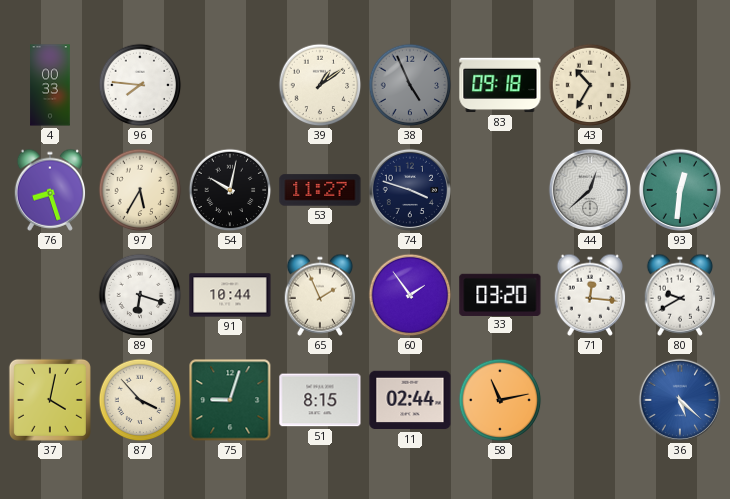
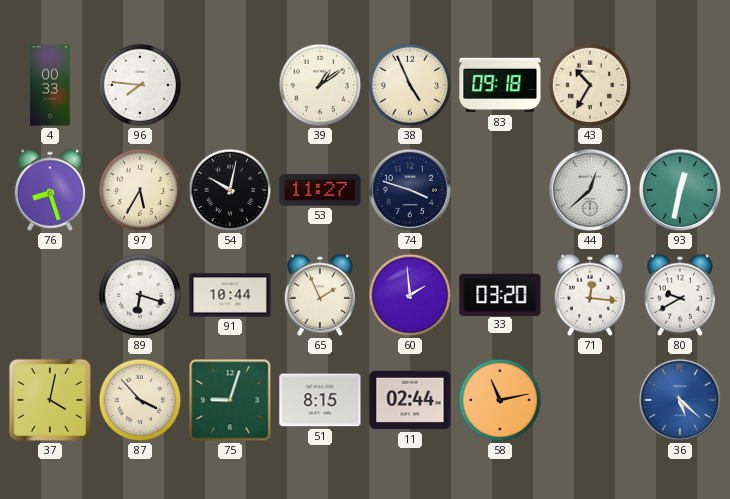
38 dial: grey -> cream
93: 12:31 -> 12:32
60: 1:54 -> 1:59
